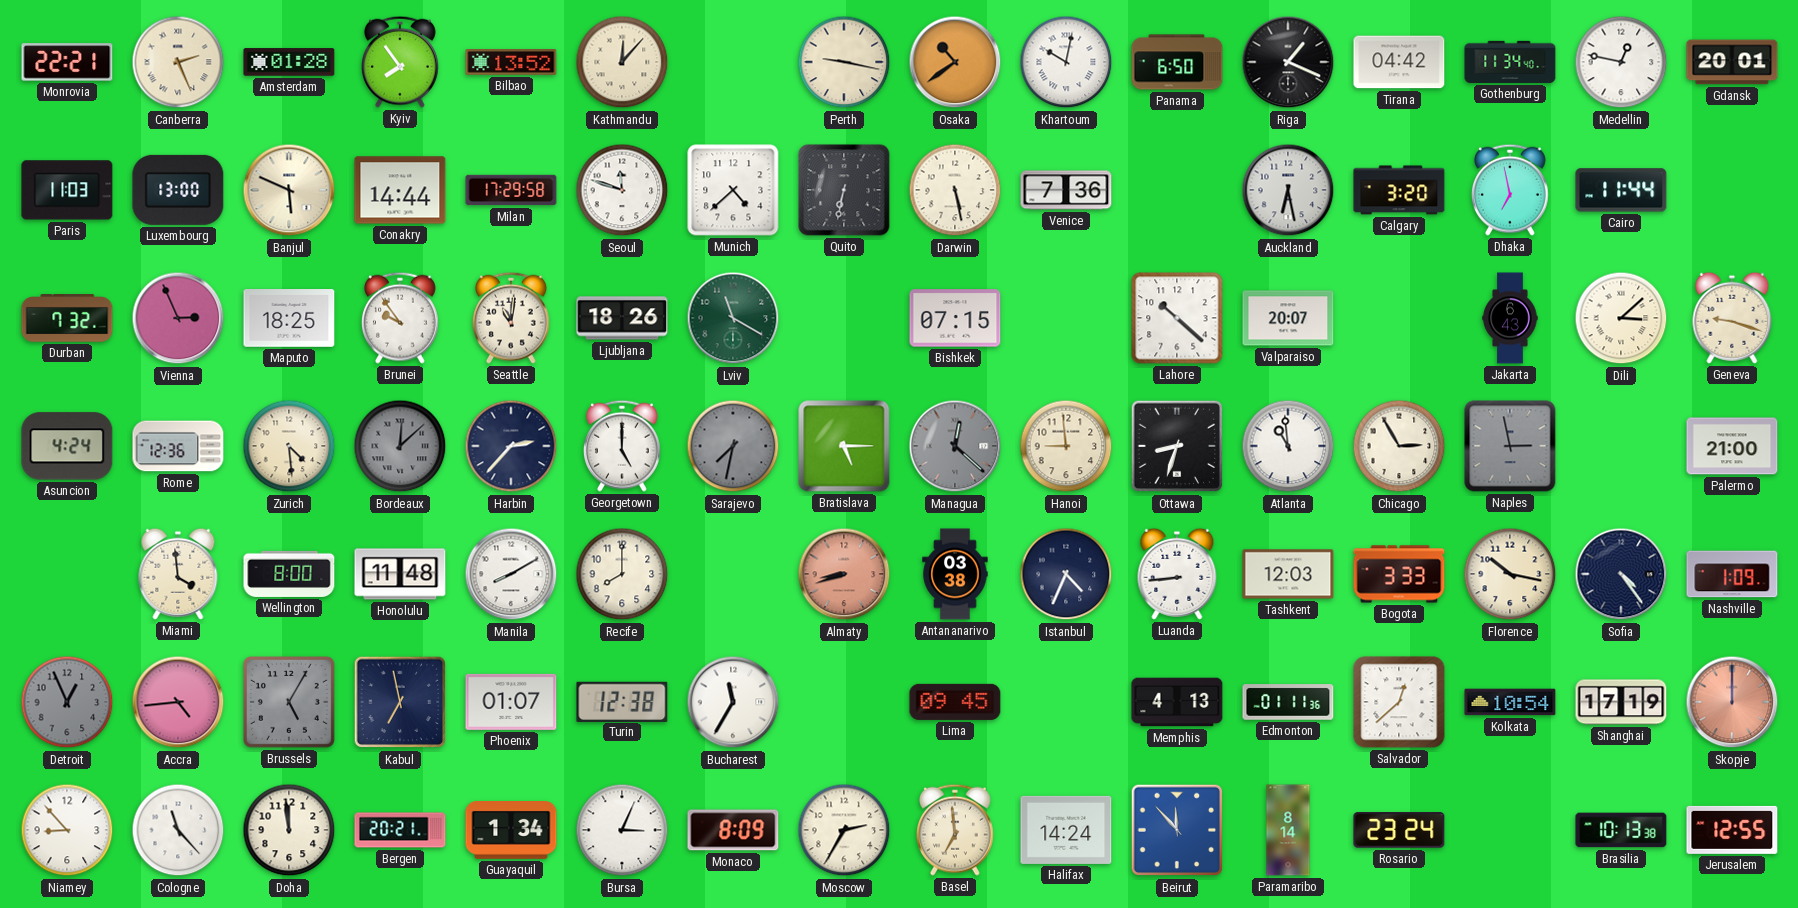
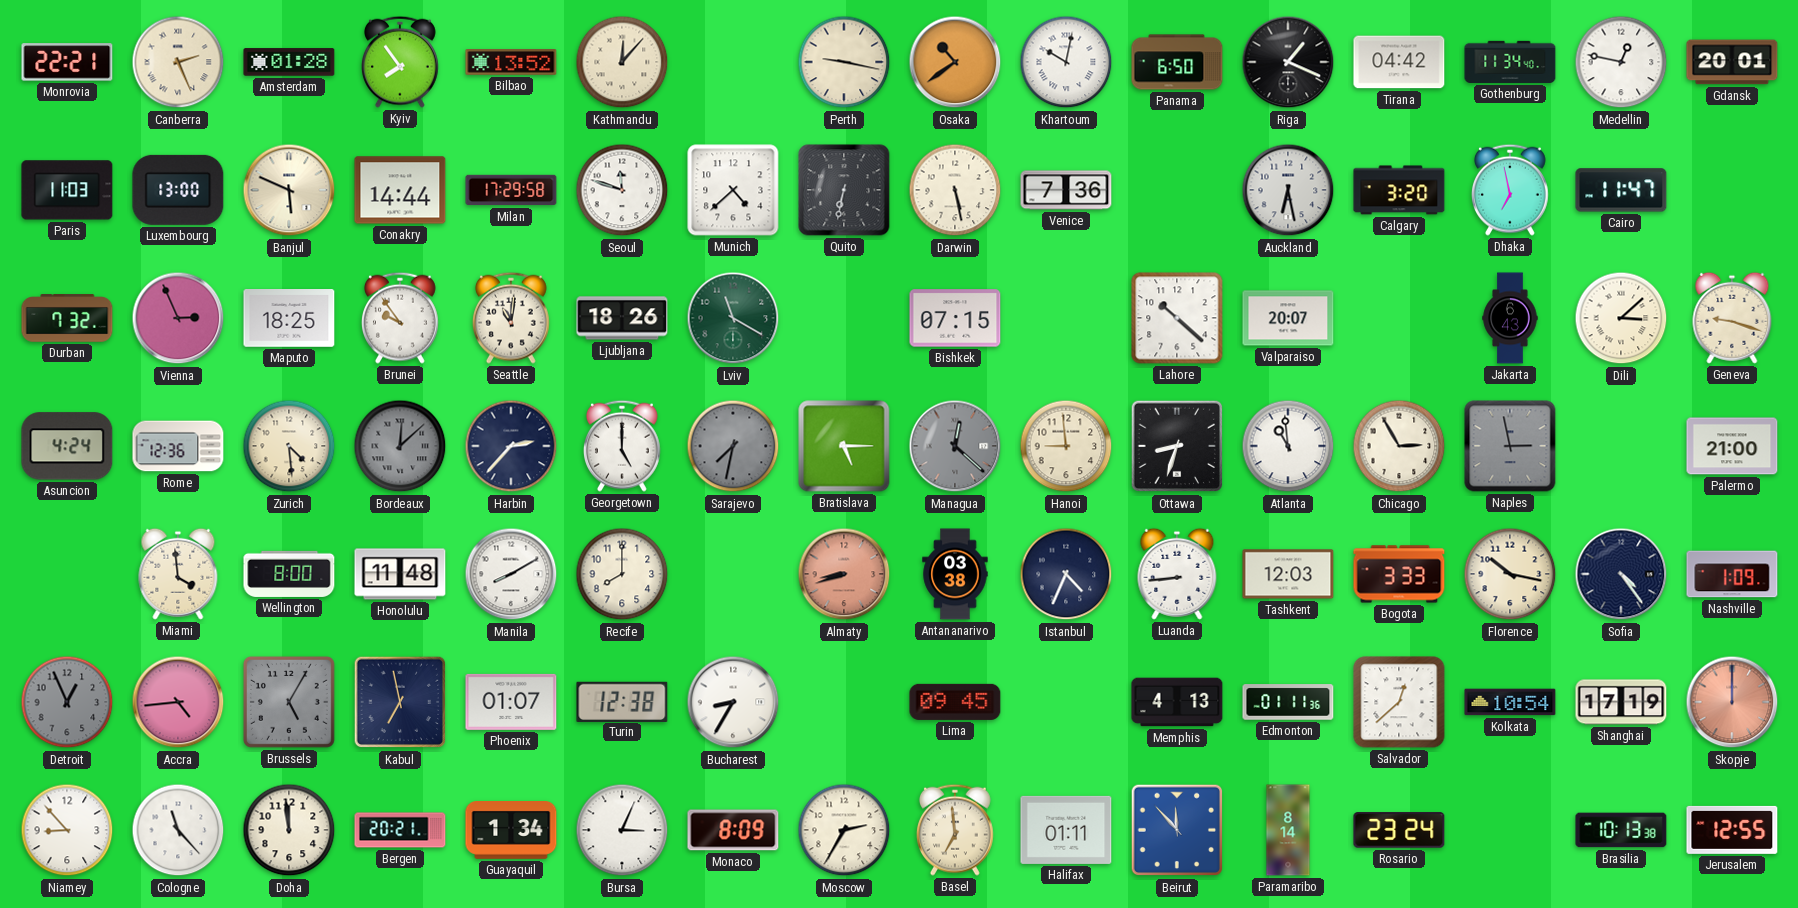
Cairo: 11:44 -> 11:47
Bucharest: 11:35 -> 8:35
Halifax: 14:24 -> 01:11
